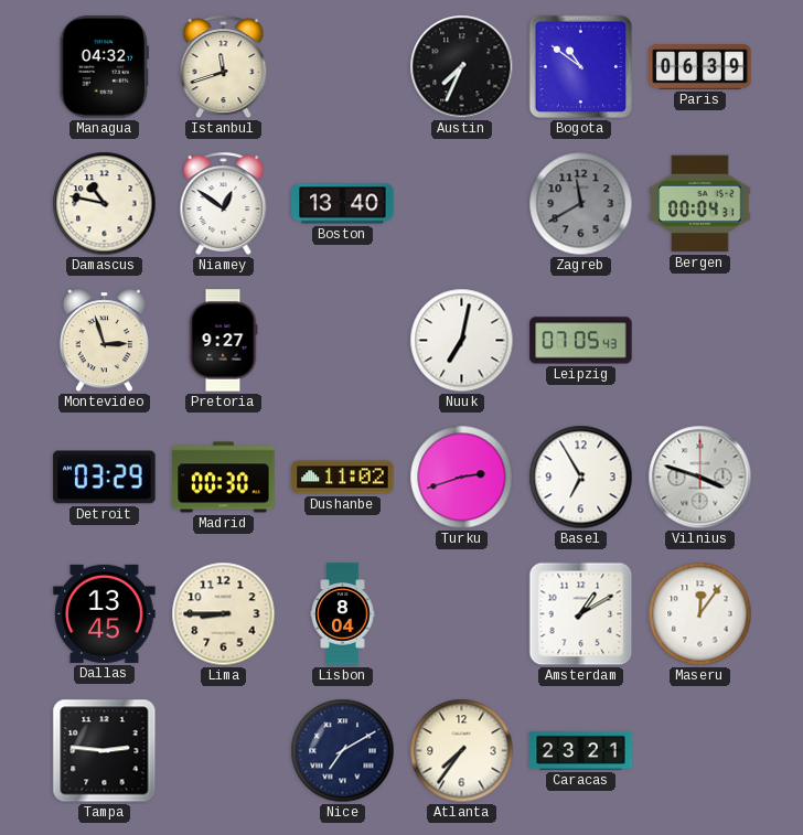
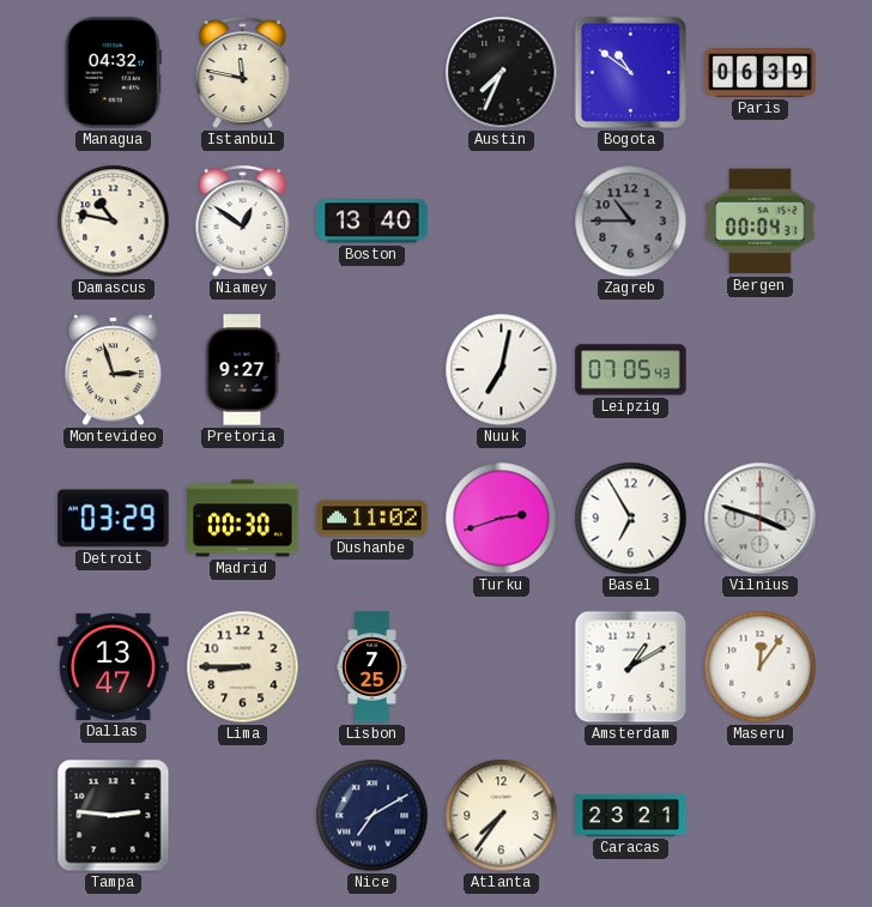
Istanbul: 11:42 -> 11:47
Zagreb: 11:40 -> 10:45
Dallas: 13:45 -> 13:47
Lisbon: 8:04 -> 7:25
